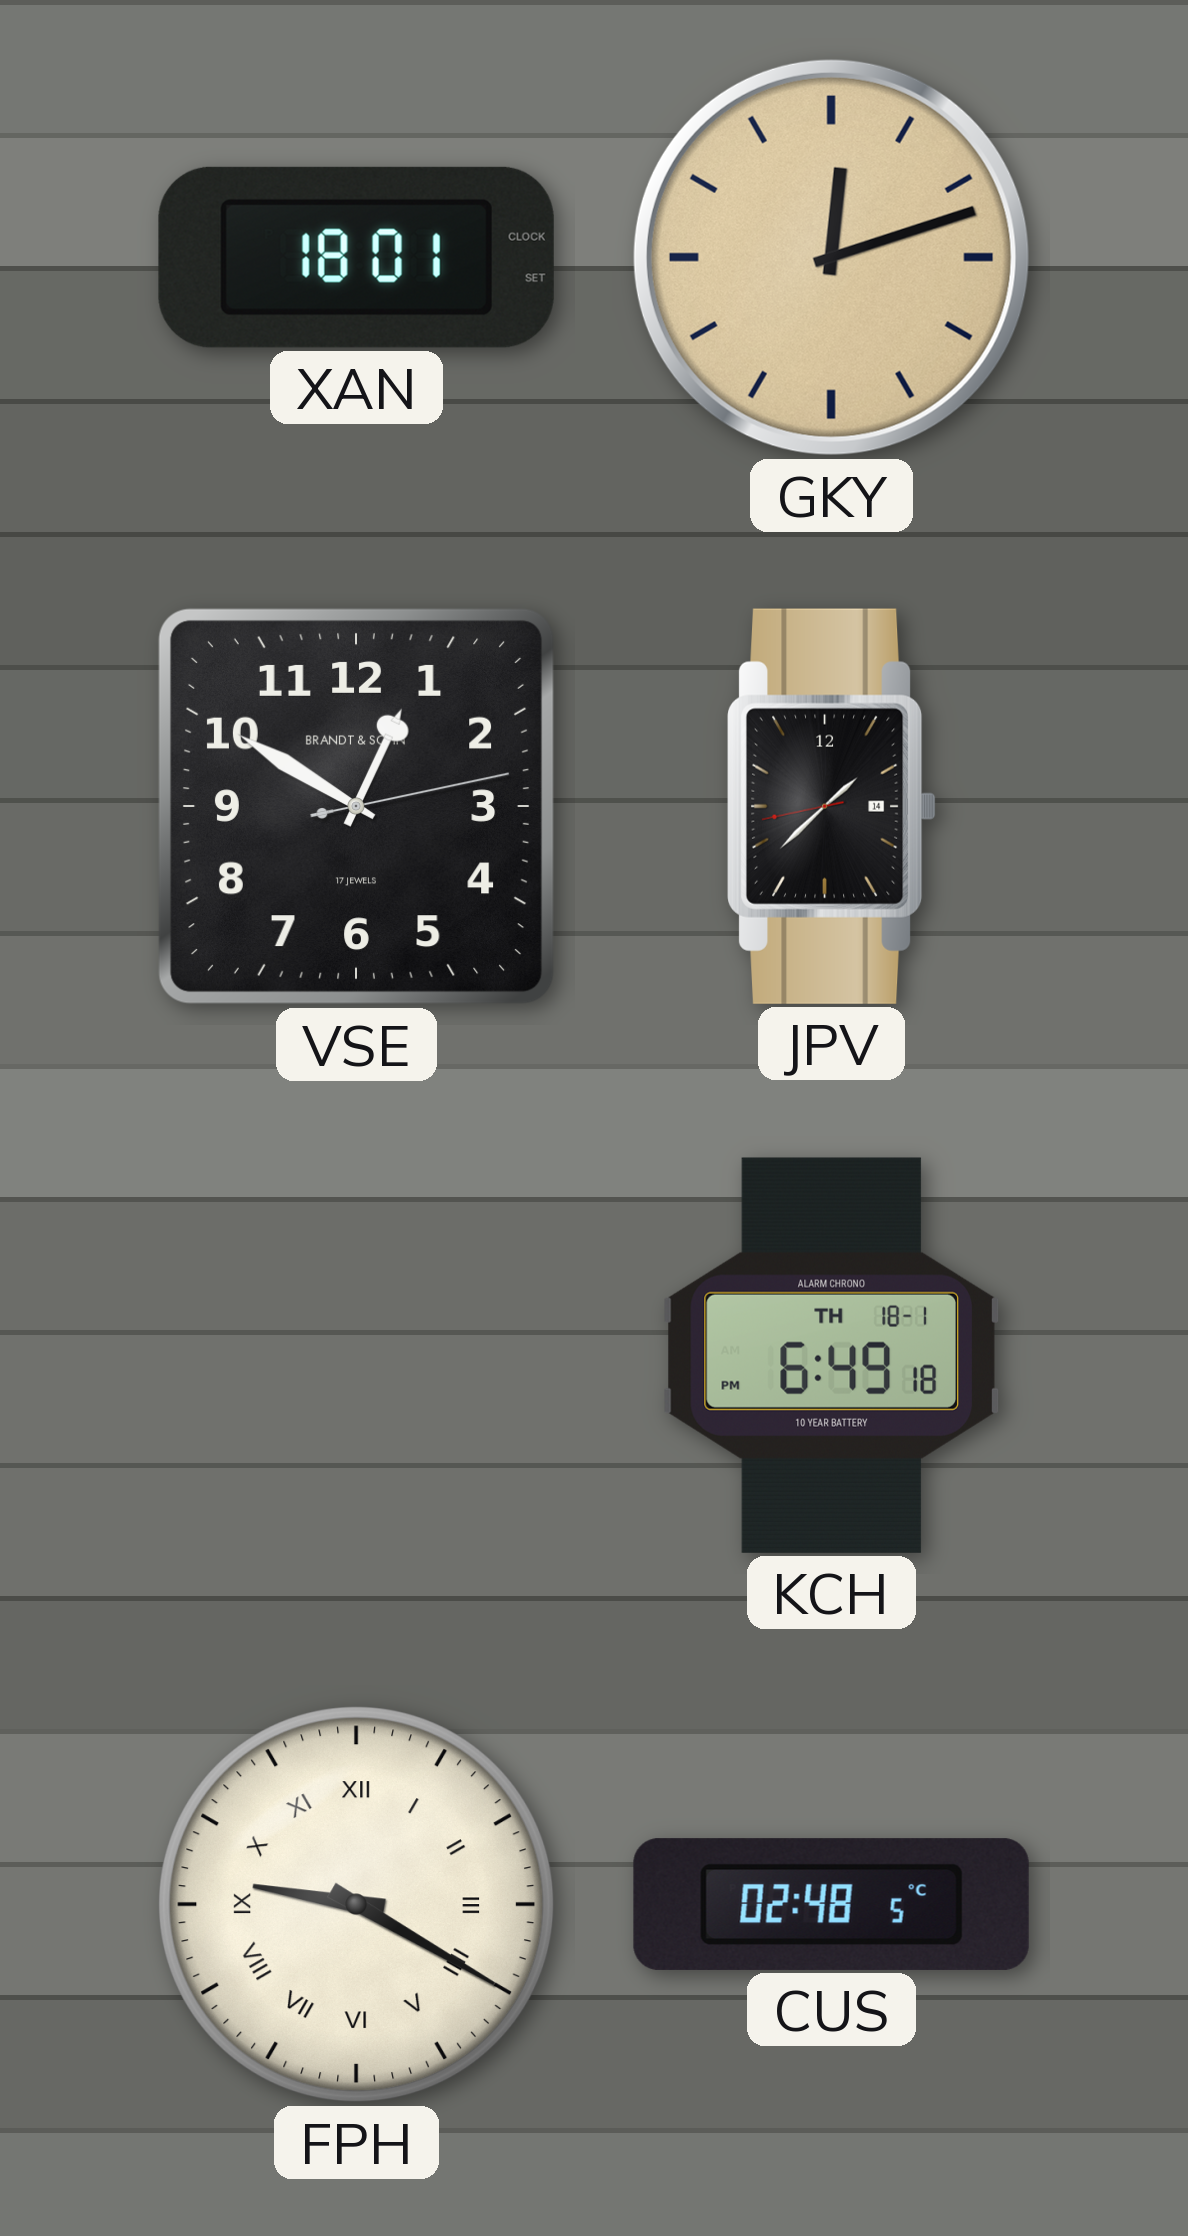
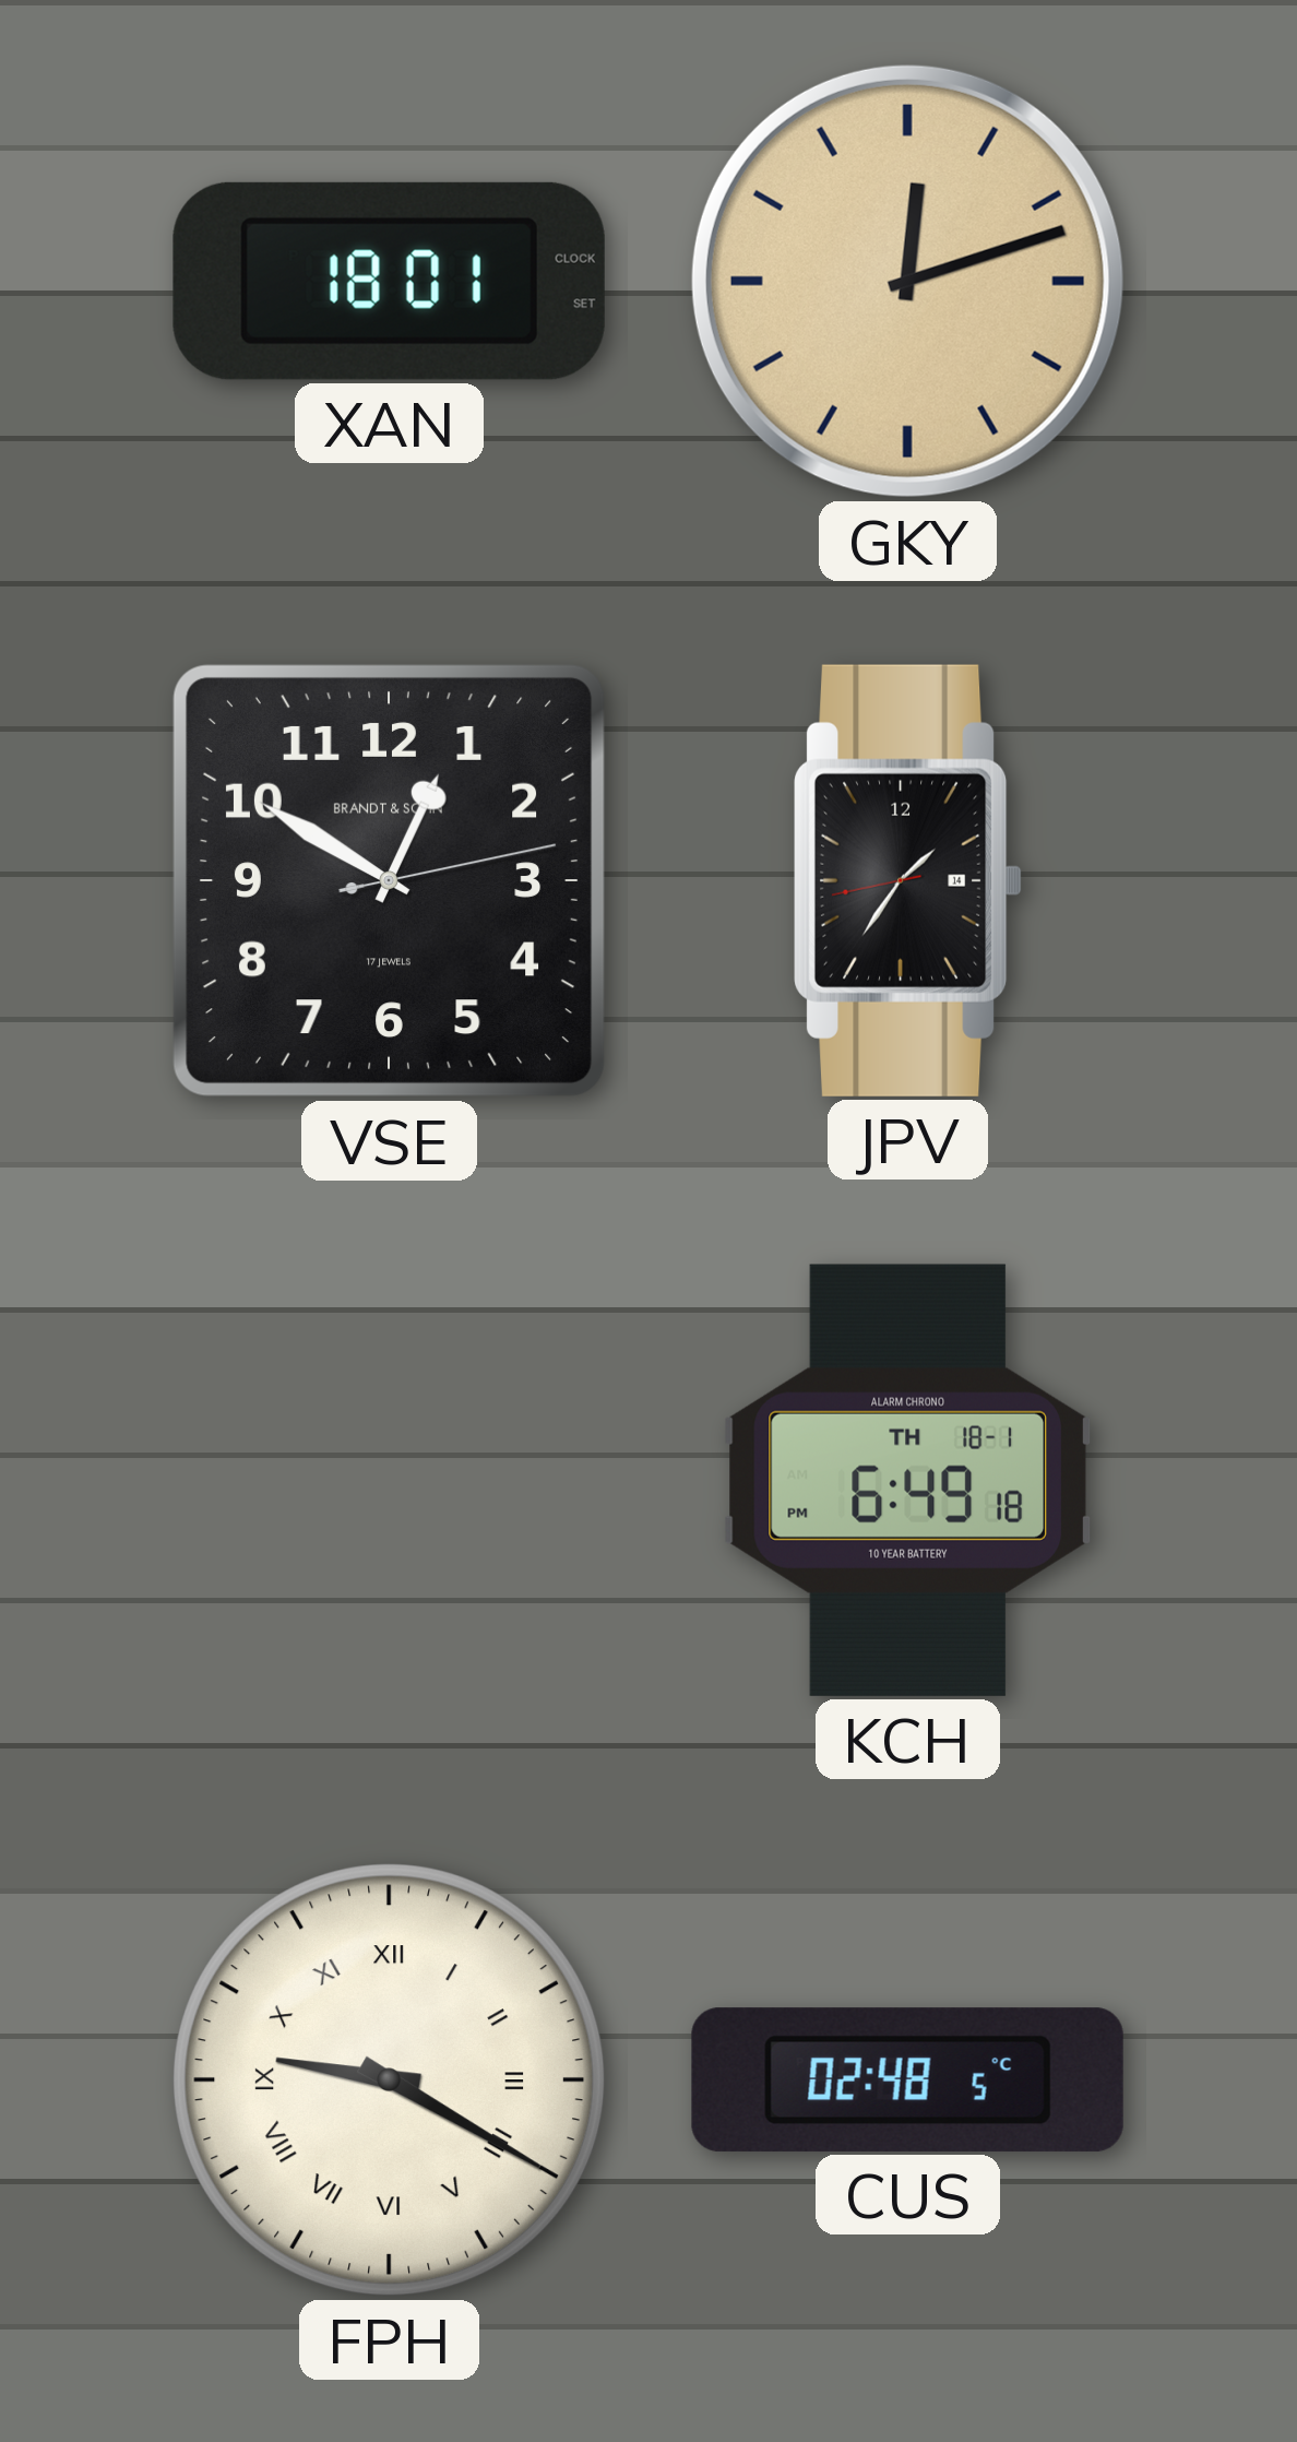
JPV: 1:37 -> 1:35
